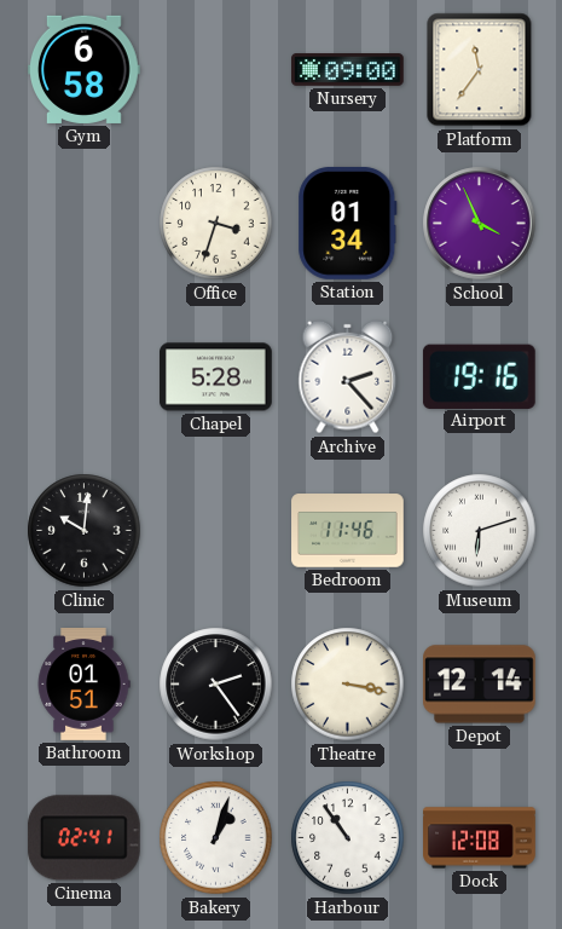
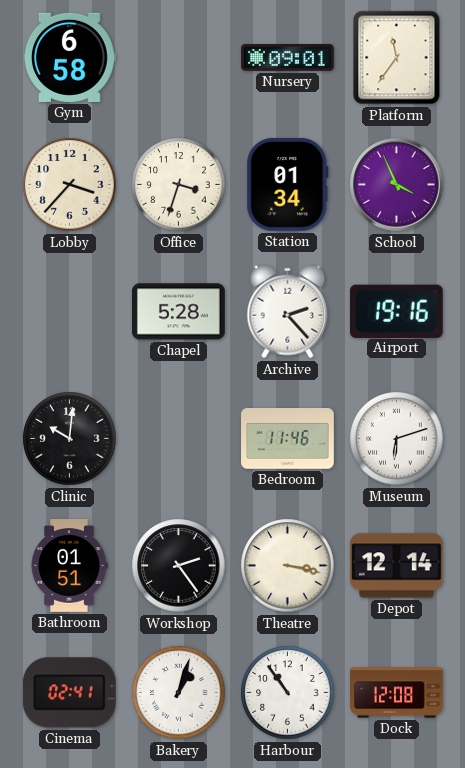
Nursery: 09:00 -> 09:01
Lobby: none -> 3:37
